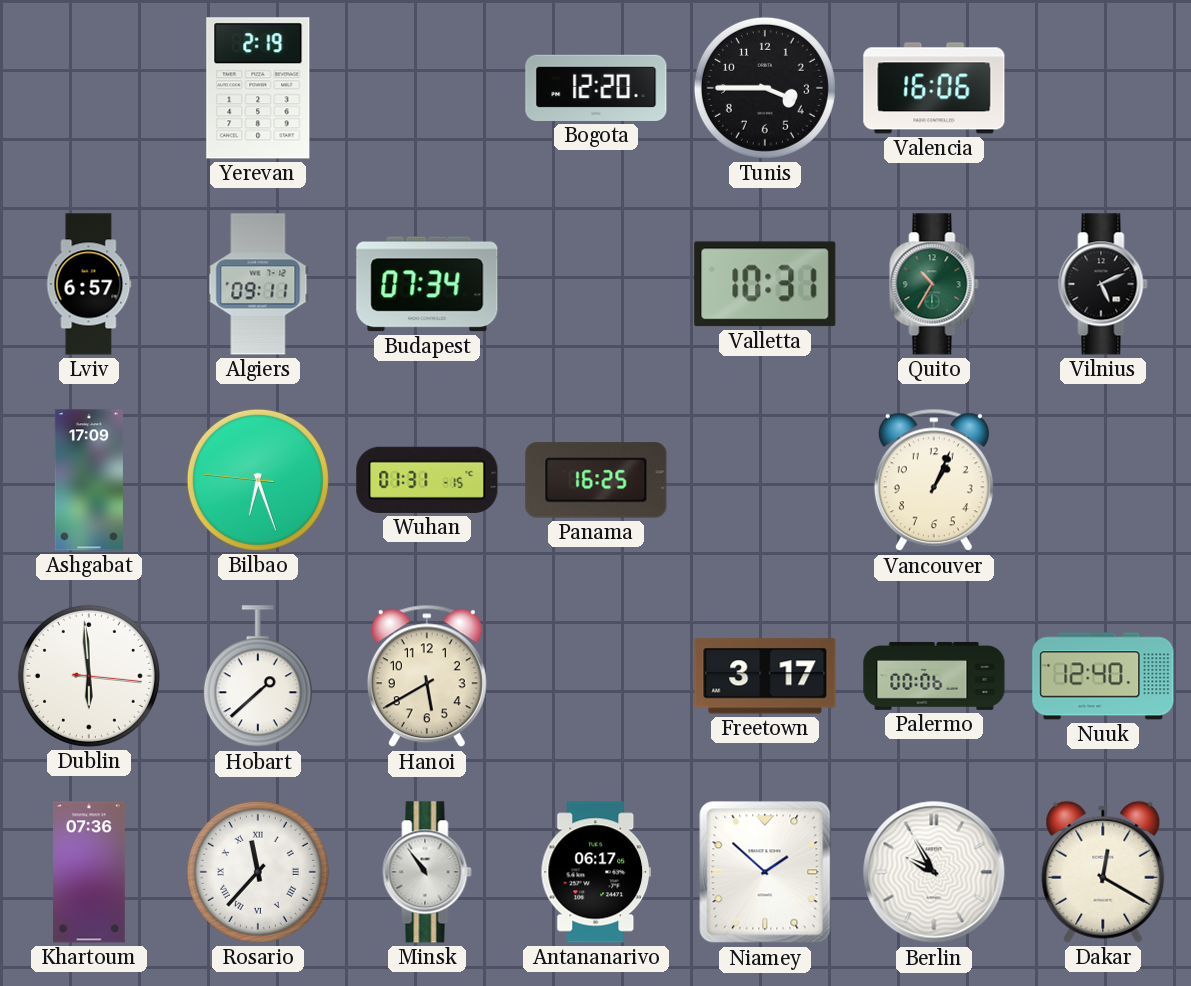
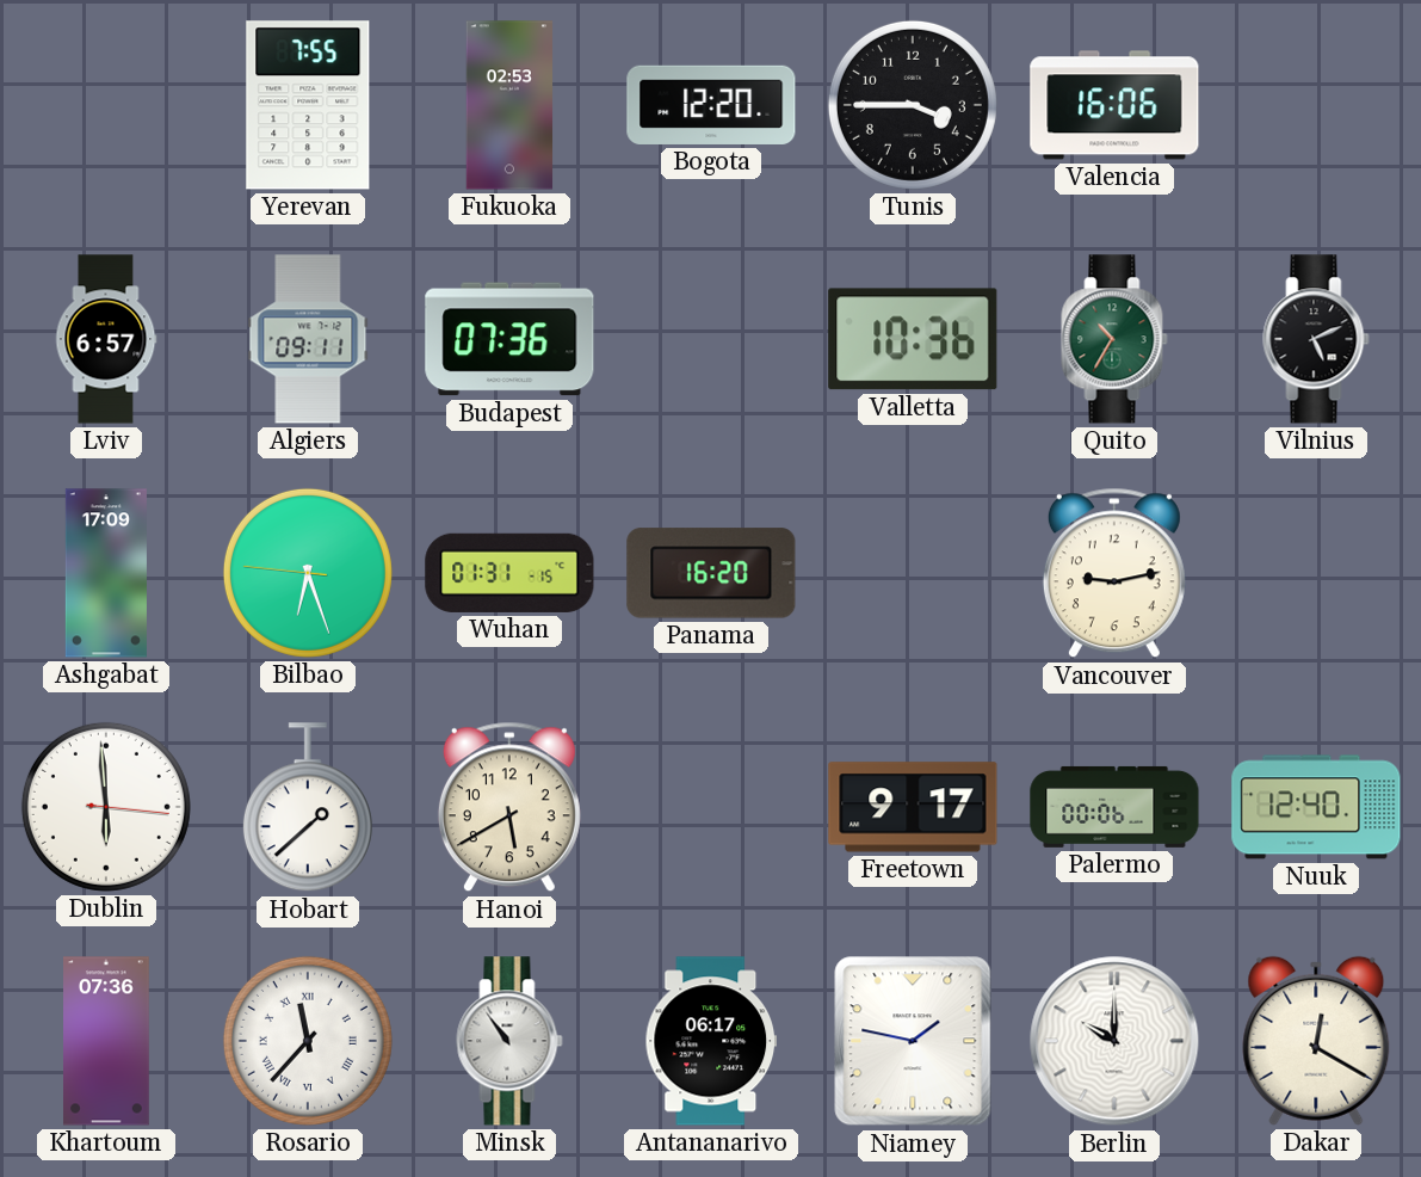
Yerevan: 2:19 -> 7:55
Fukuoka: none -> 02:53
Budapest: 07:34 -> 07:36
Valletta: 10:31 -> 10:36
Panama: 16:25 -> 16:20
Vancouver: 1:04 -> 9:13
Freetown: 3:17 -> 9:17
Niamey: 1:52 -> 1:47
Berlin: 9:55 -> 10:00
